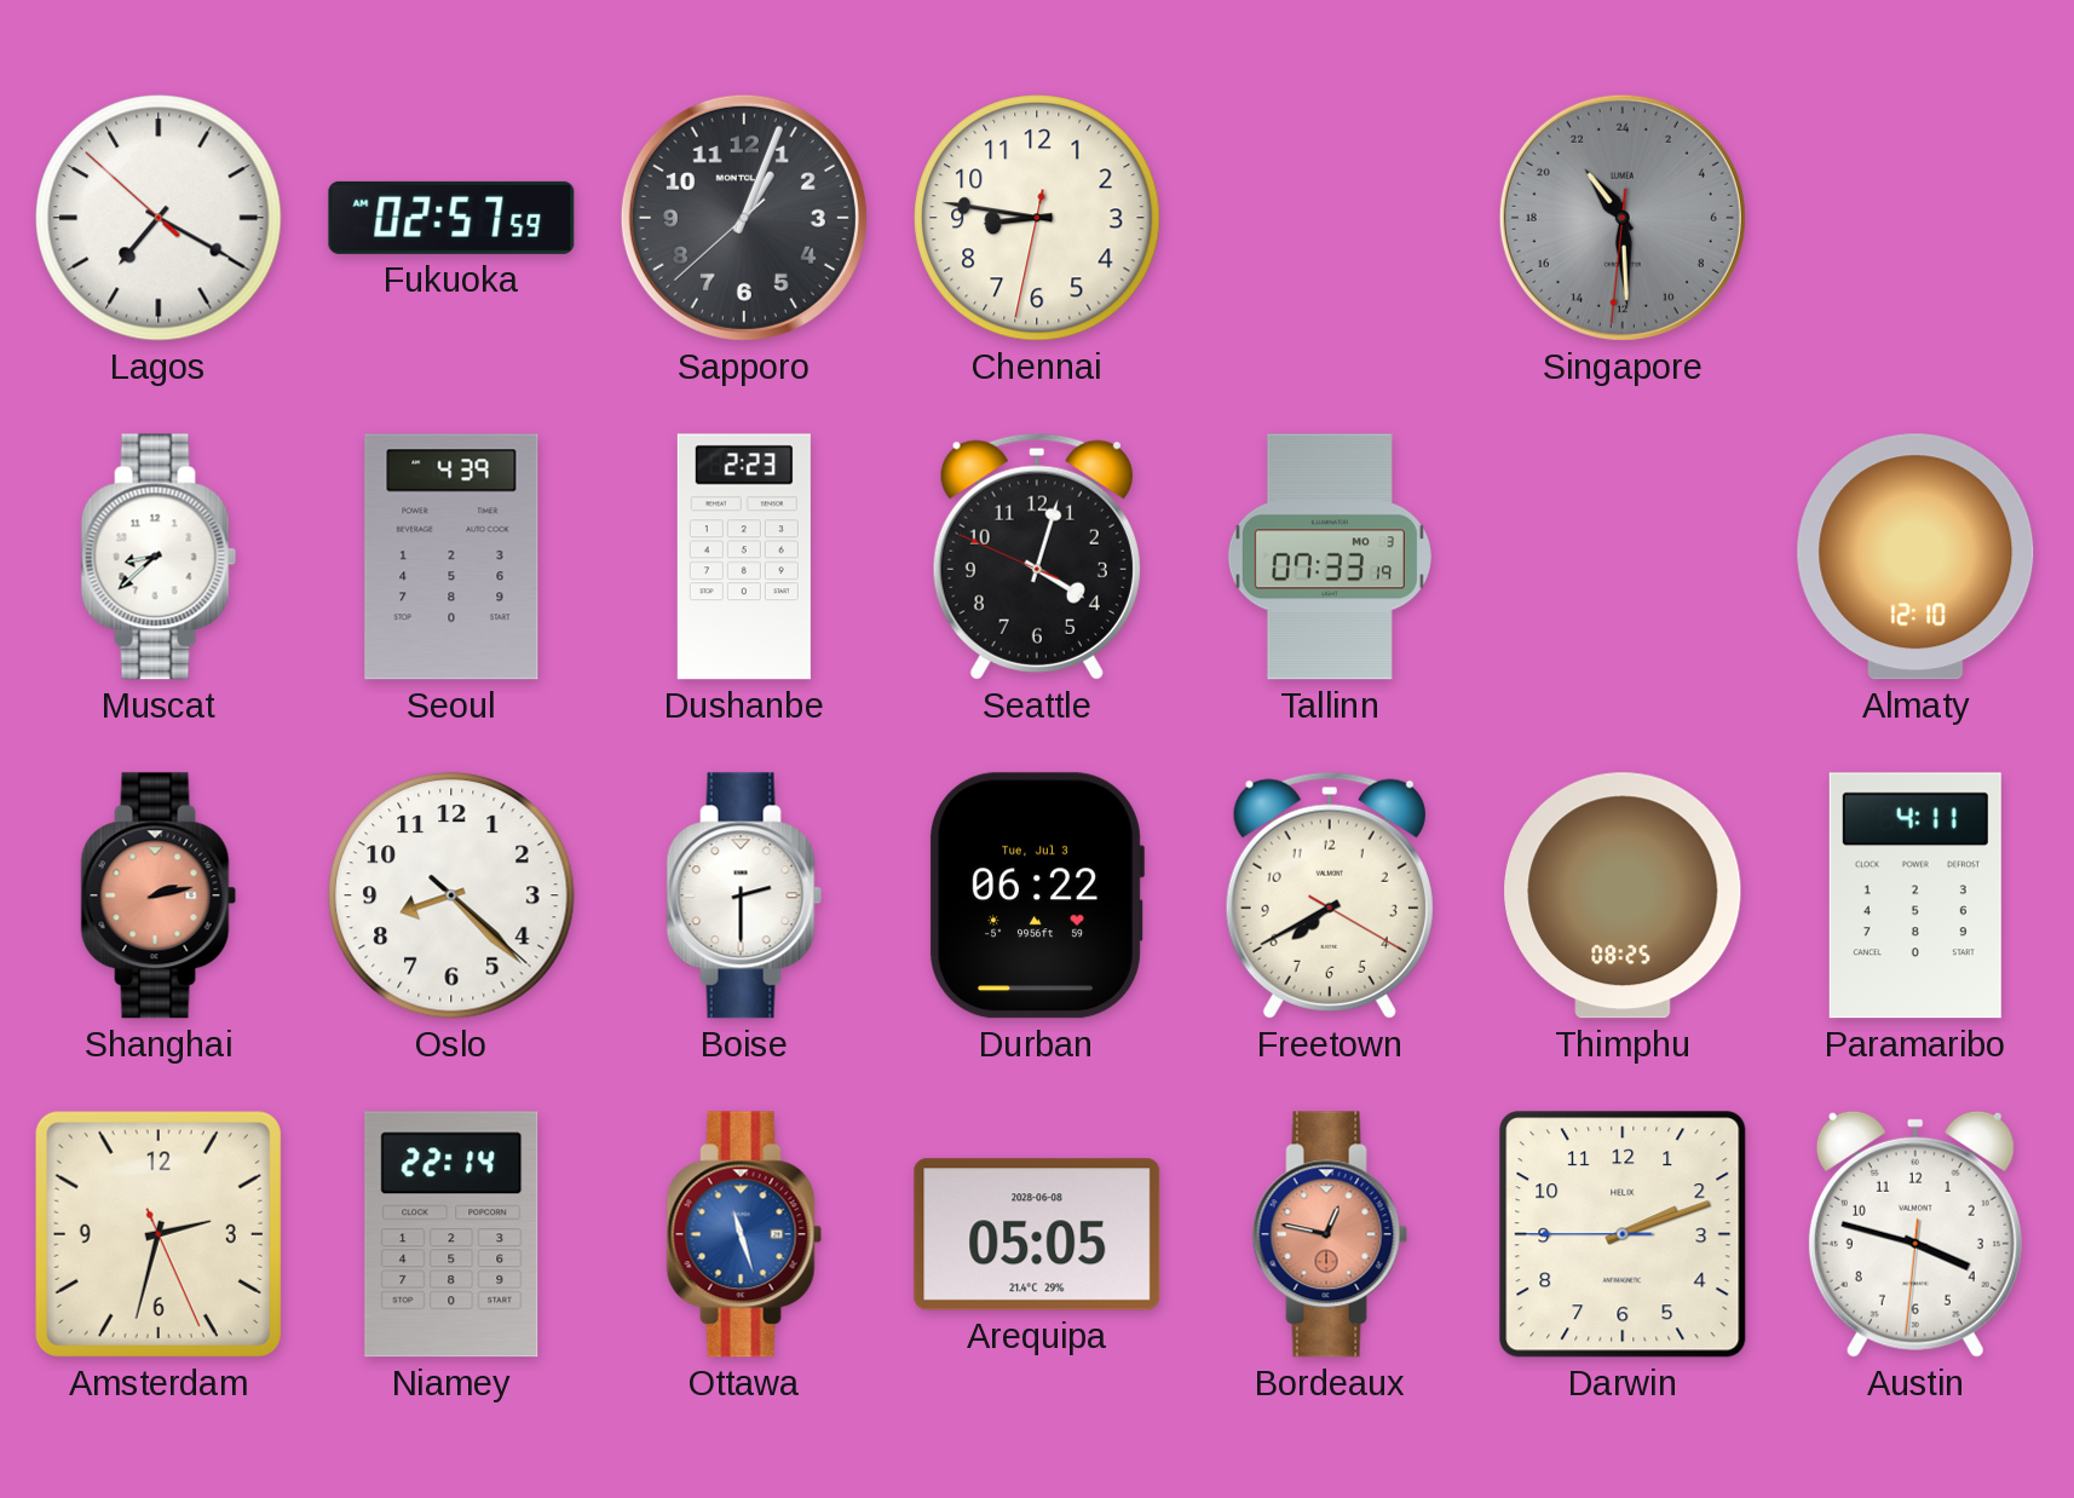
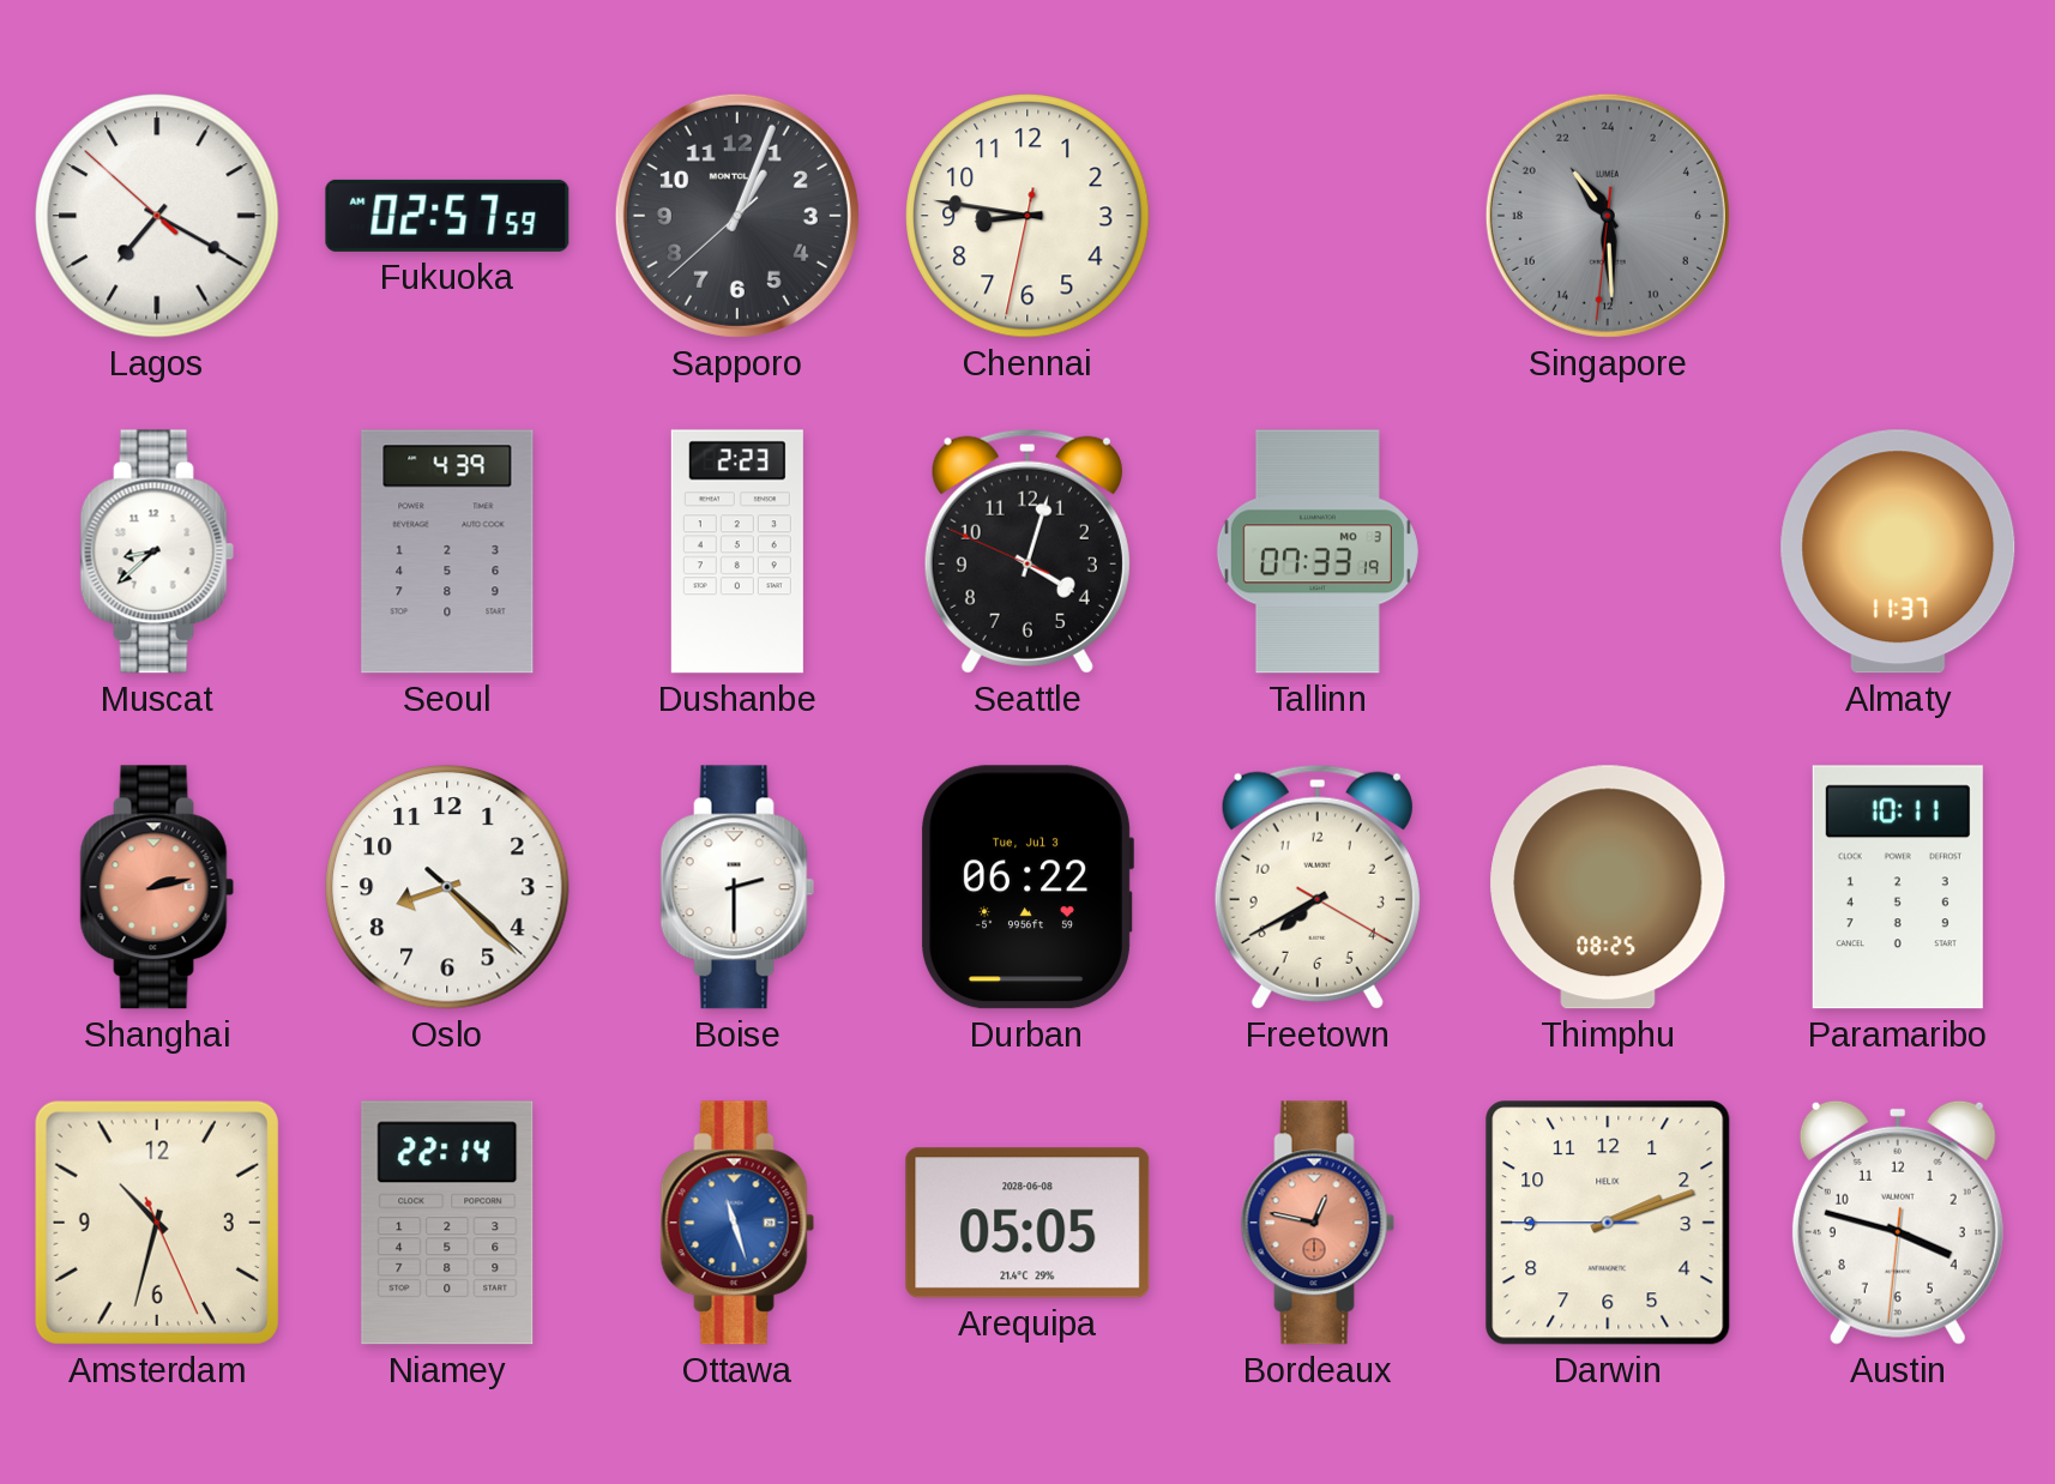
Almaty: 12:10 -> 11:37
Paramaribo: 4:11 -> 10:11
Amsterdam: 2:32 -> 10:32
